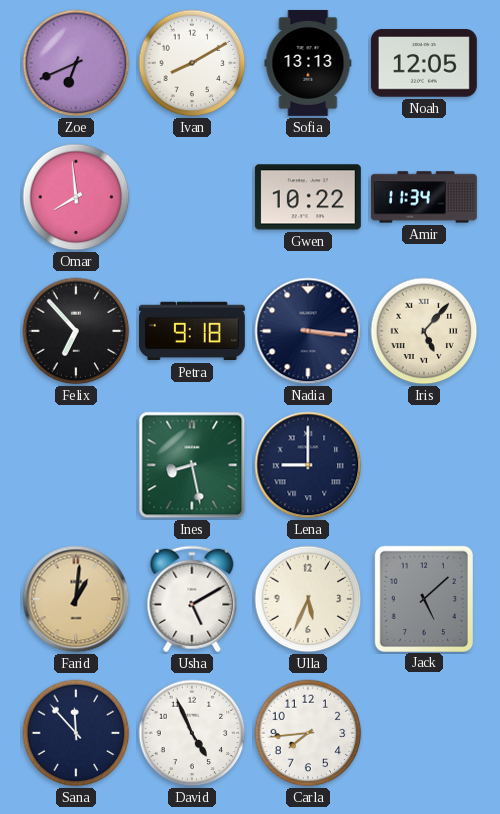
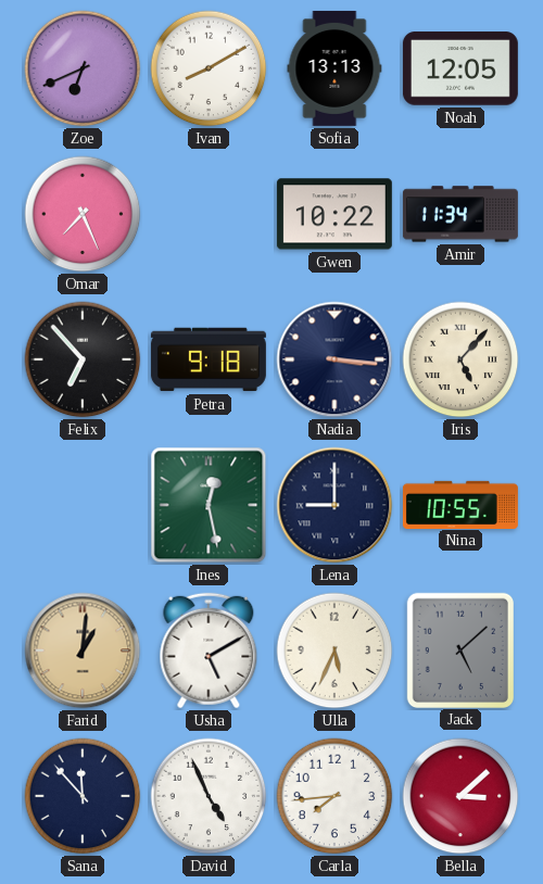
Omar: 7:59 -> 7:26
Ines: 8:28 -> 12:28
Nina: none -> 10:55
Bella: none -> 3:08
